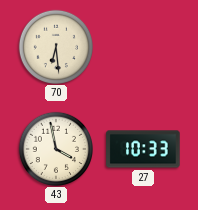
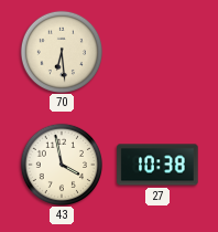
27: 10:33 -> 10:38
